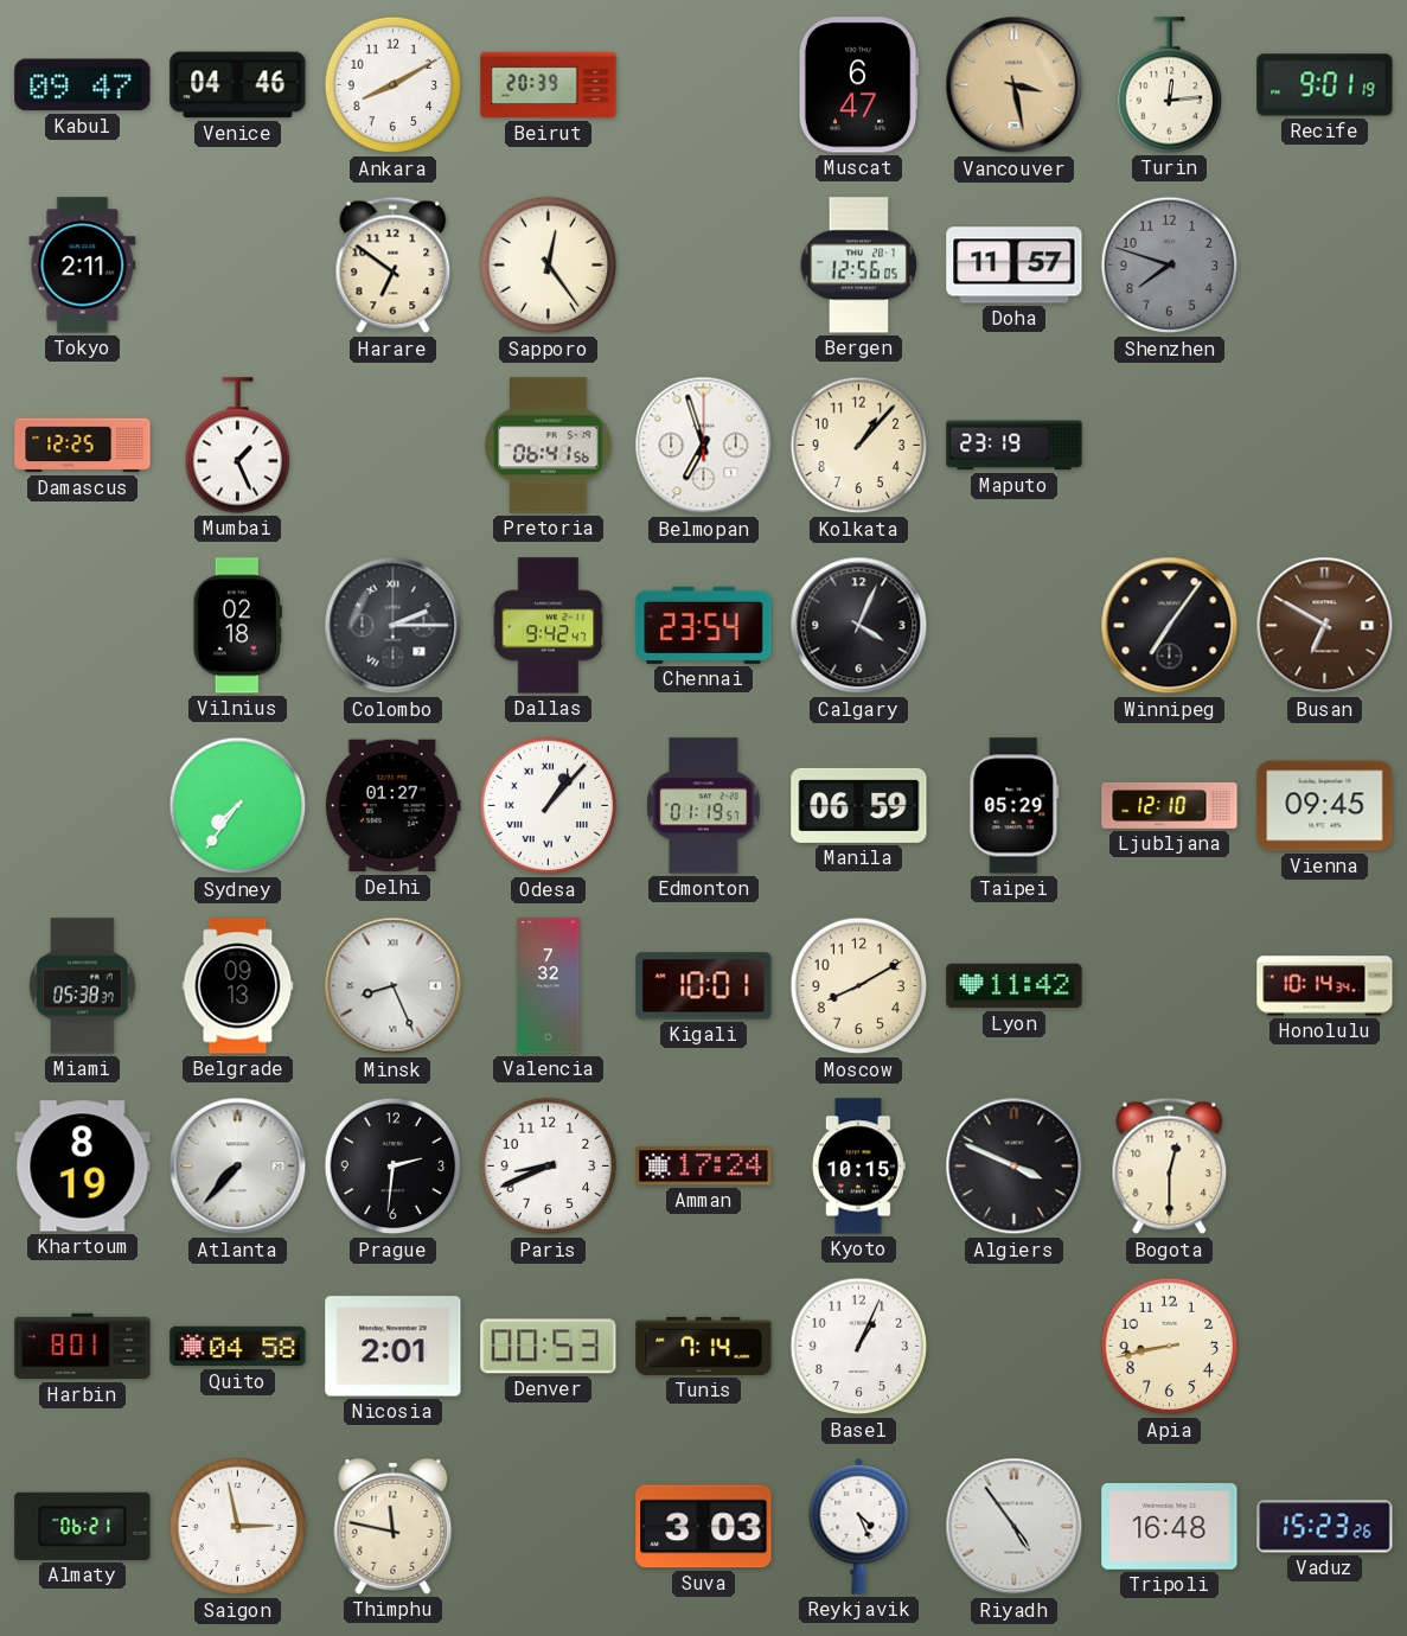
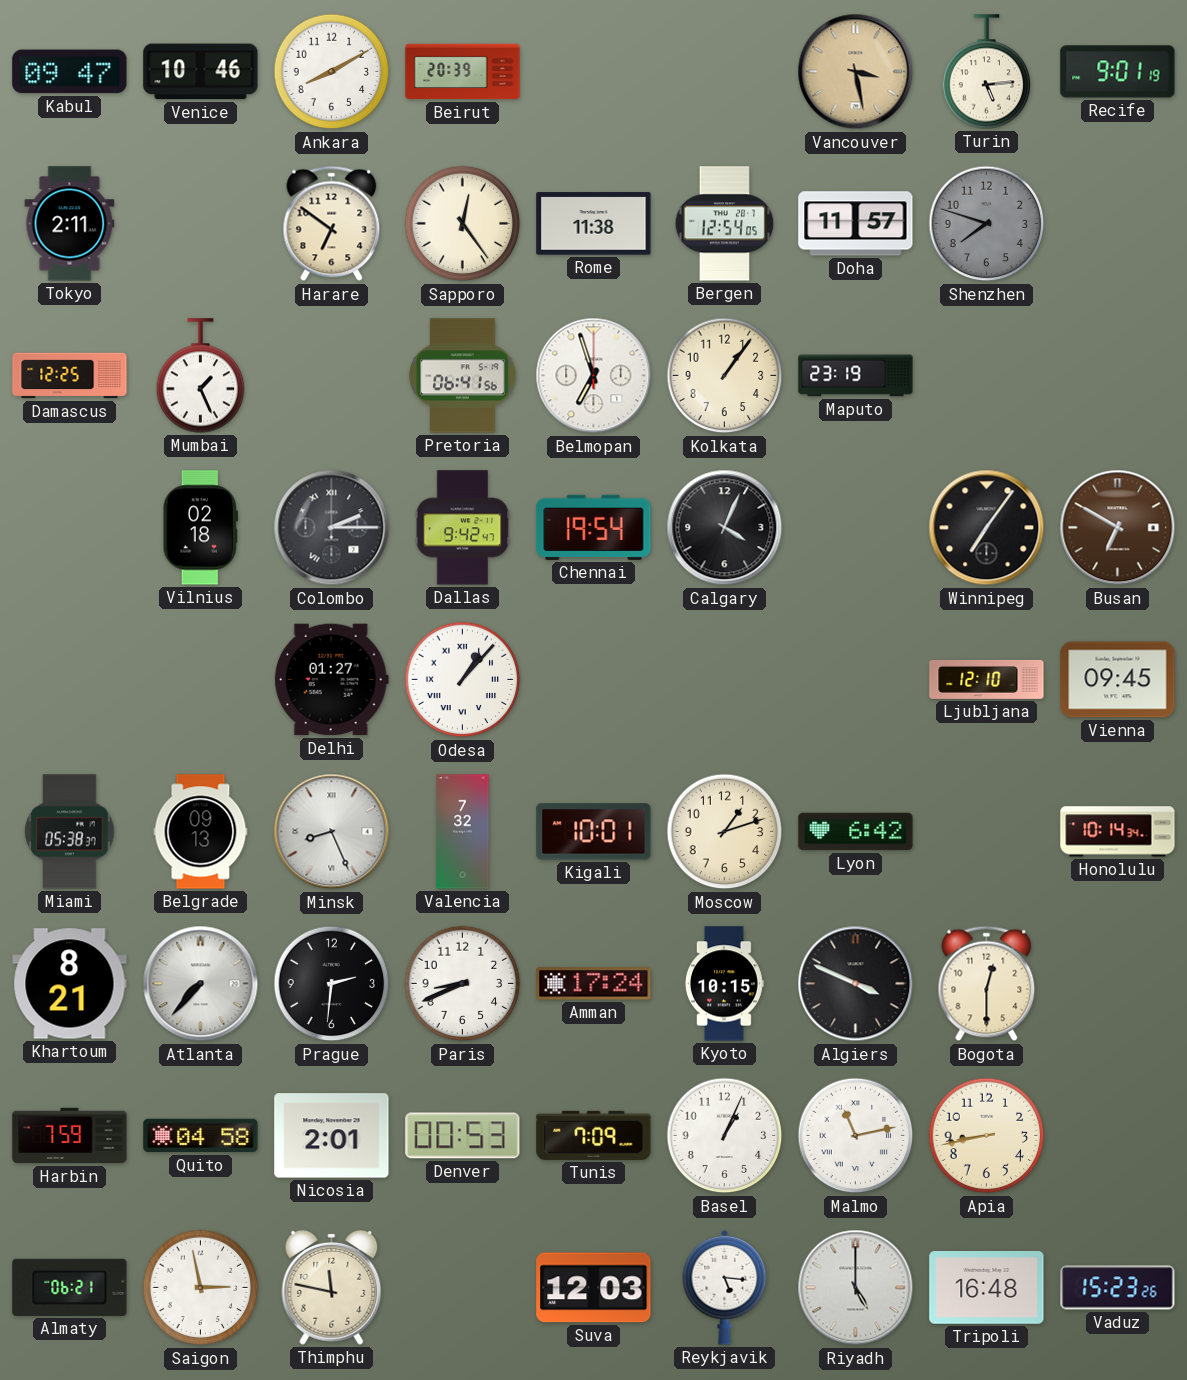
Venice: 04:46 -> 10:46
Muscat: 6:47 -> none
Turin: 12:14 -> 5:14
Rome: none -> 11:38
Bergen: 12:56 -> 12:54
Kolkata: 1:07 -> 1:06
Chennai: 23:54 -> 19:54
Sydney: 7:36 -> none
Edmonton: 01:19 -> none
Manila: 06:59 -> none
Taipei: 05:29 -> none
Moscow: 8:10 -> 1:12
Lyon: 11:42 -> 6:42
Khartoum: 8:19 -> 8:21
Harbin: 8:01 -> 7:59
Tunis: 7:14 -> 7:09
Malmo: none -> 11:13
Suva: 3:03 -> 12:03
Reykjavik: 4:26 -> 5:16
Riyadh: 4:54 -> 5:00
